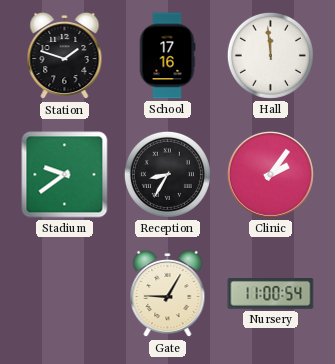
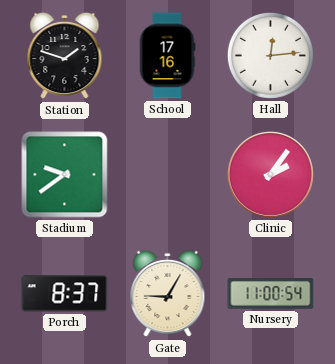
Hall: 11:59 -> 12:14
Reception: 8:35 -> none
Porch: none -> 8:37
